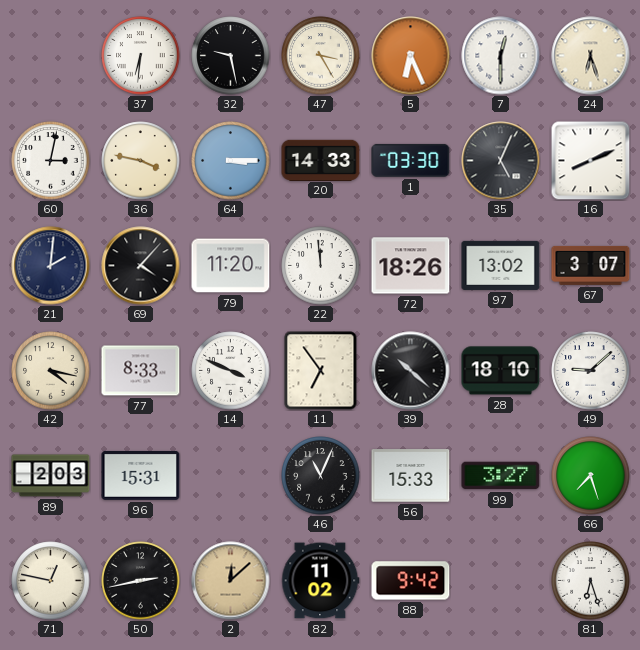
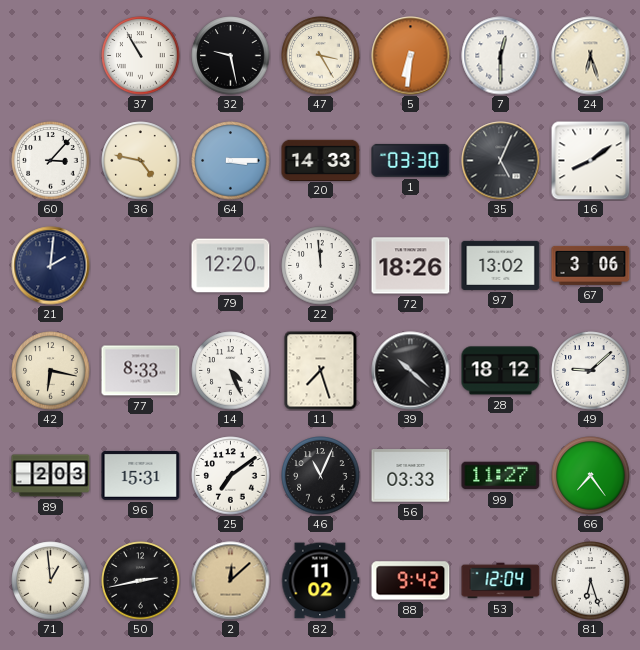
37: 6:31 -> 10:55
5: 6:26 -> 6:31
60: 3:02 -> 3:07
36: 3:47 -> 4:47
16: 8:11 -> 8:09
69: 4:07 -> none
79: 11:20 -> 12:20
67: 3:07 -> 3:06
42: 4:17 -> 6:17
14: 3:49 -> 4:26
11: 6:54 -> 7:27
28: 18:10 -> 18:12
25: none -> 7:09
56: 15:33 -> 03:33
99: 3:27 -> 11:27
66: 7:27 -> 7:24
71: 12:47 -> 12:59
53: none -> 12:04
